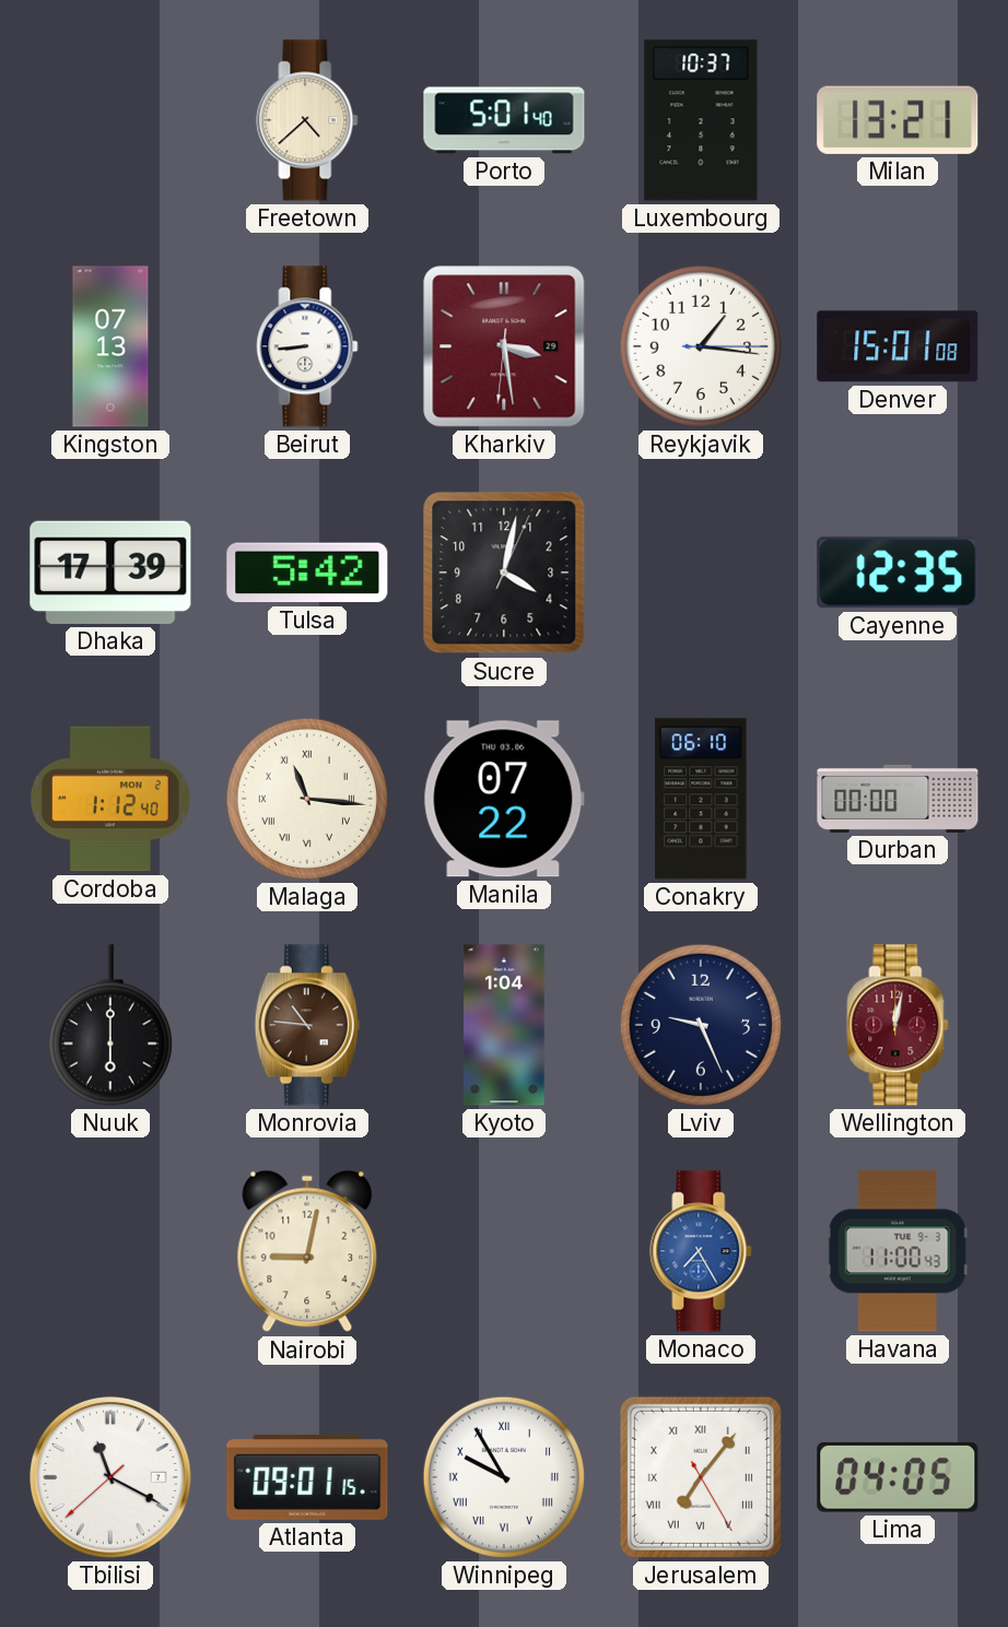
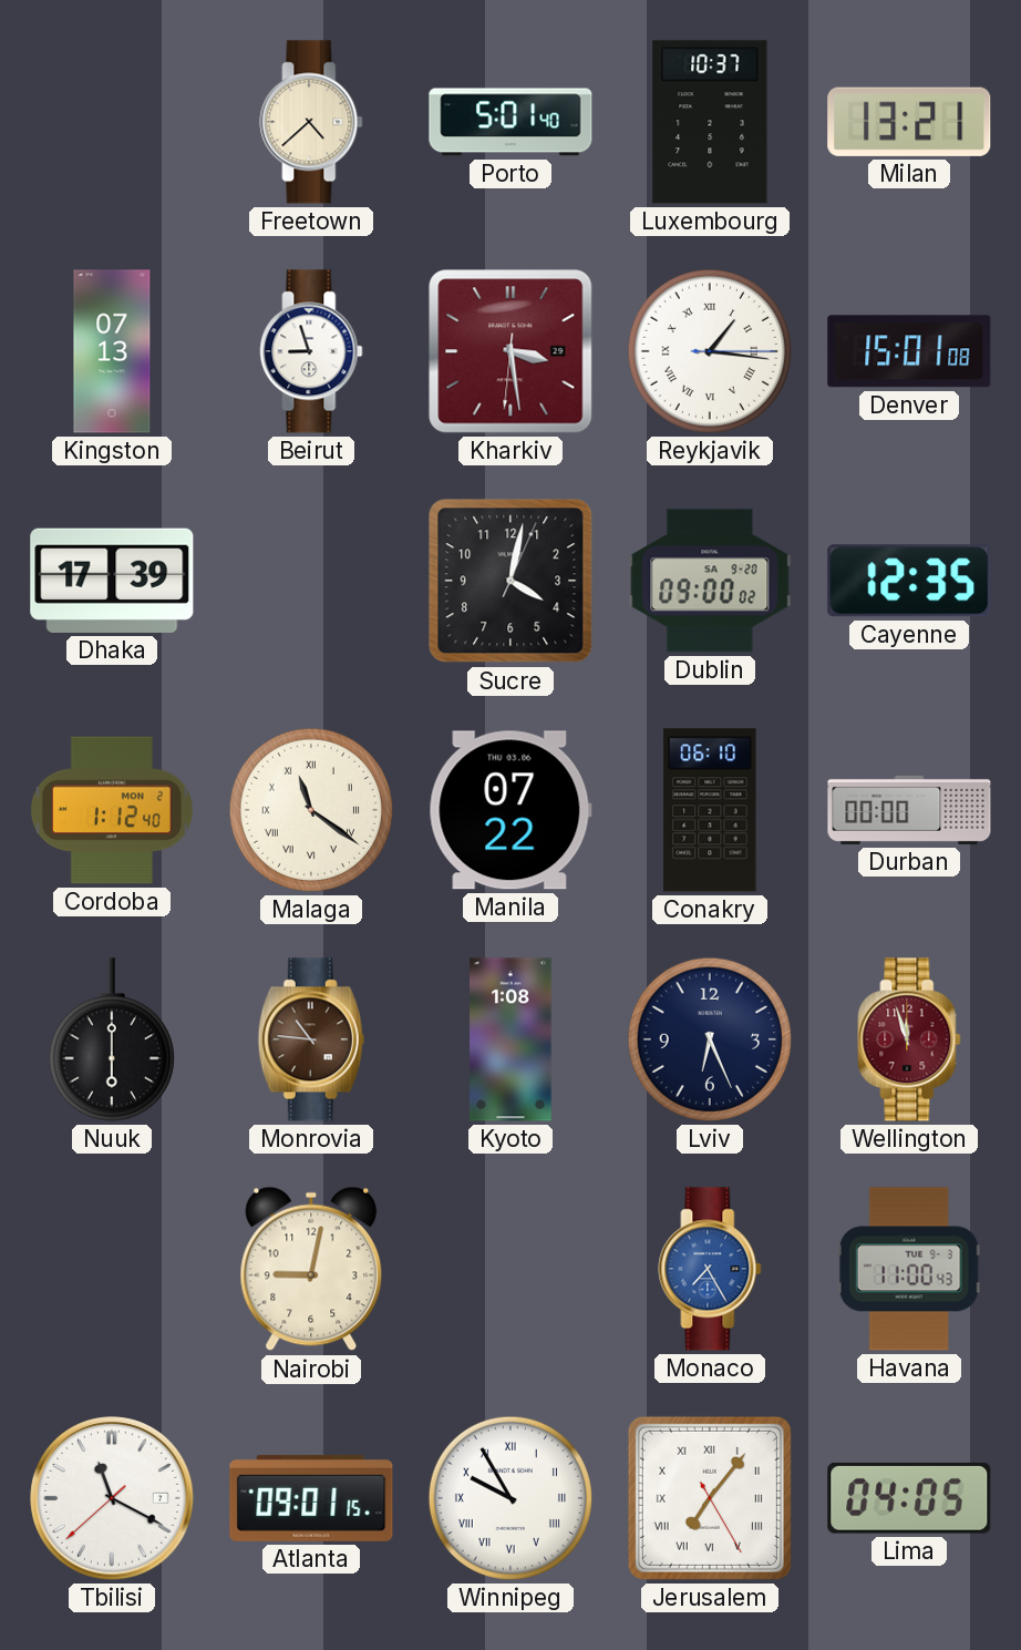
Beirut: 8:44 -> 8:57
Reykjavik numerals: Arabic -> Roman
Tulsa: 5:42 -> none
Dublin: none -> 09:00
Malaga: 11:16 -> 11:21
Kyoto: 1:04 -> 1:08
Lviv: 9:26 -> 6:26
Wellington: 12:02 -> 11:57
